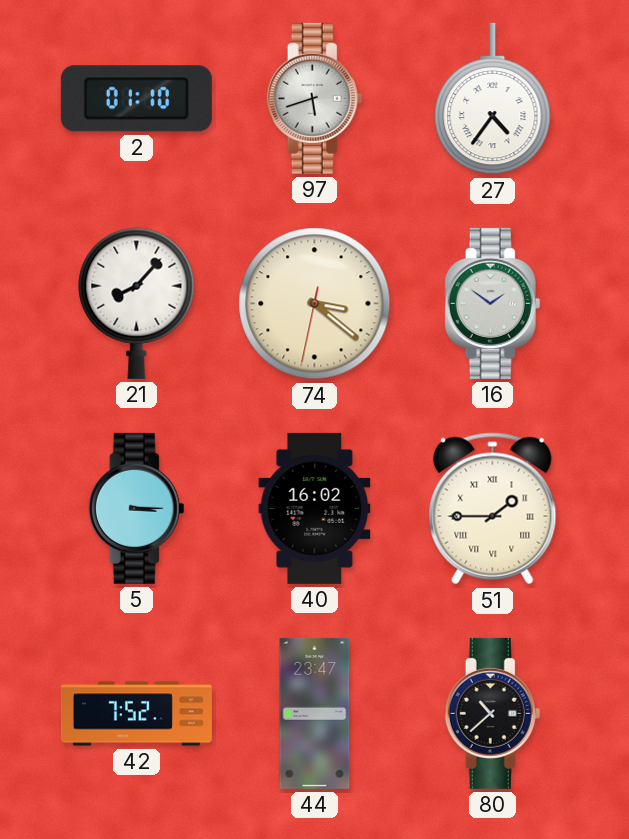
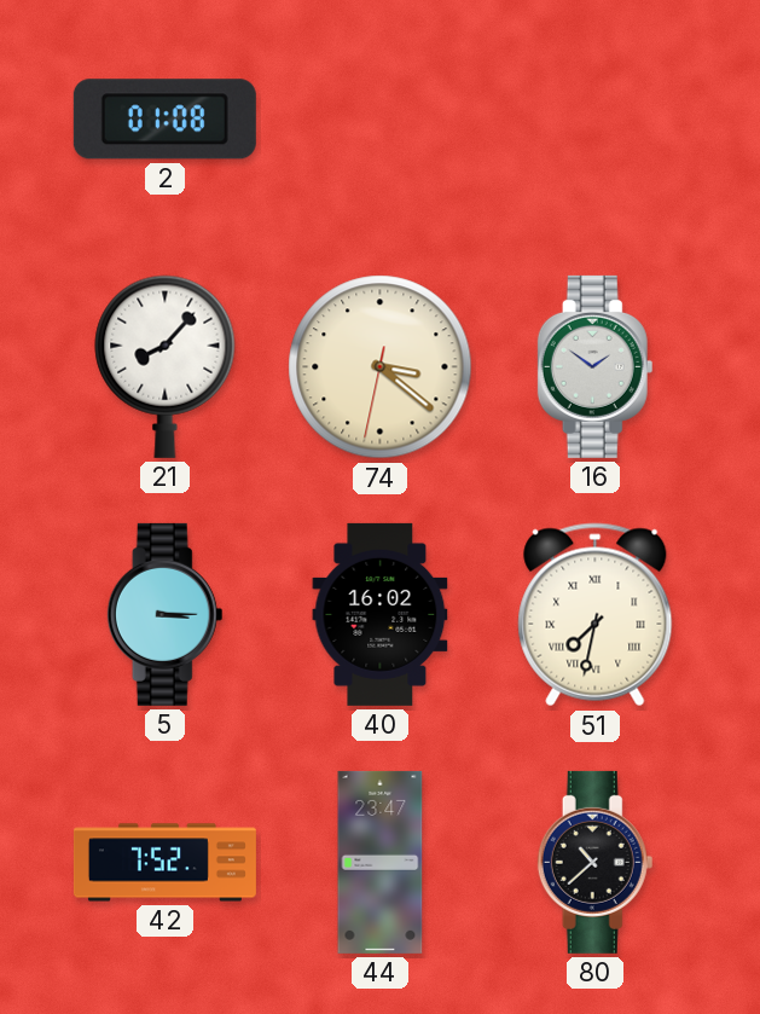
2: 01:10 -> 01:08
97: 5:42 -> none
27: 4:36 -> none
51: 1:45 -> 7:32
